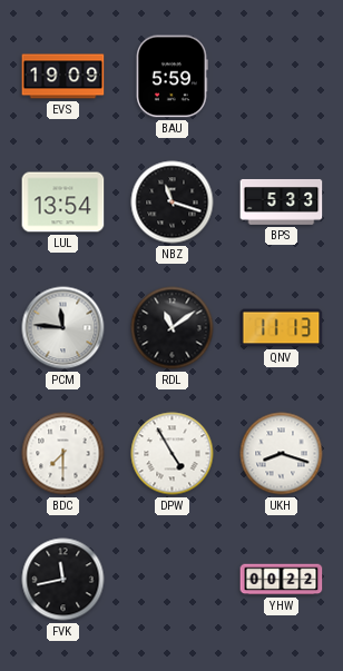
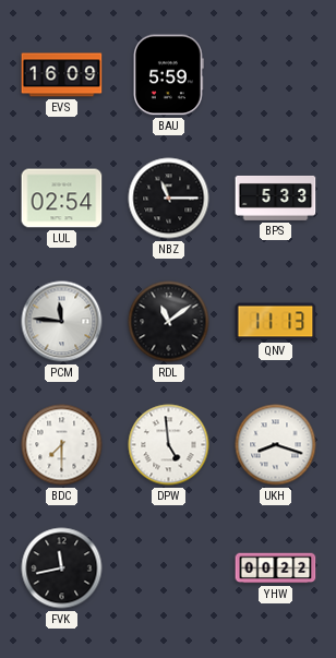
EVS: 19:09 -> 16:09
LUL: 13:54 -> 02:54
NBZ: 11:18 -> 11:15
DPW: 4:55 -> 4:59
